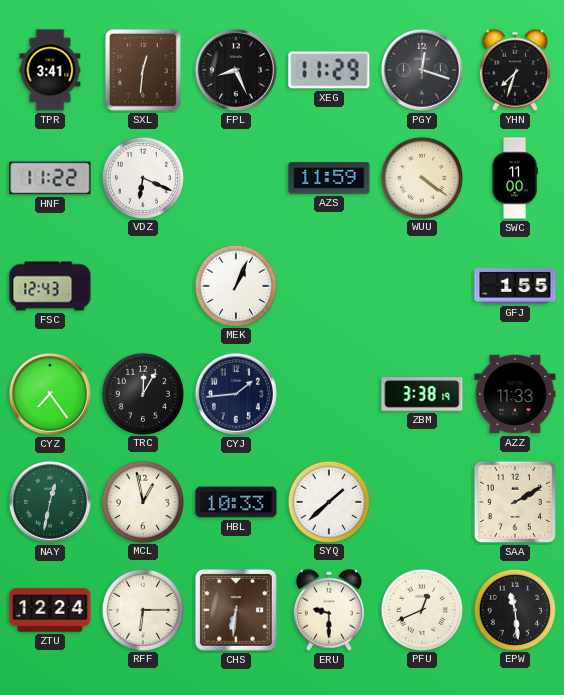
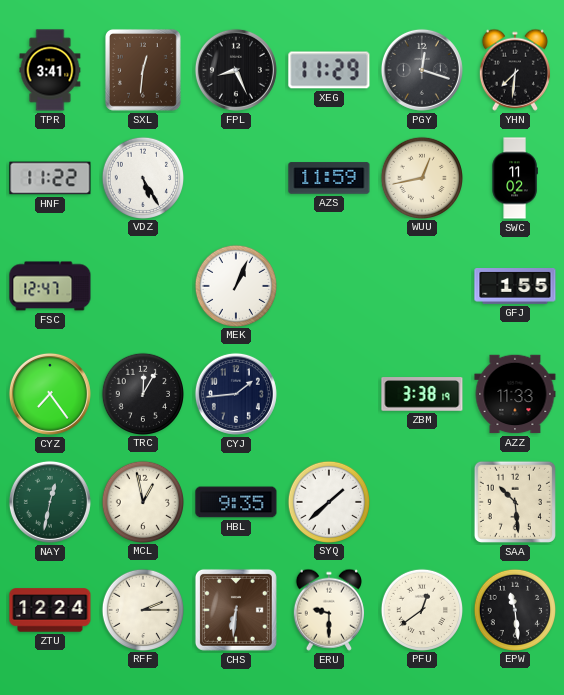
YHN: 7:33 -> 7:31
VDZ: 6:19 -> 5:25
WUU: 4:21 -> 12:43
SWC: 11:00 -> 11:02
FSC: 12:43 -> 12:47
HBL: 10:33 -> 9:35
SAA: 2:10 -> 10:29
RFF: 6:15 -> 2:15
PFU: 12:41 -> 12:39
